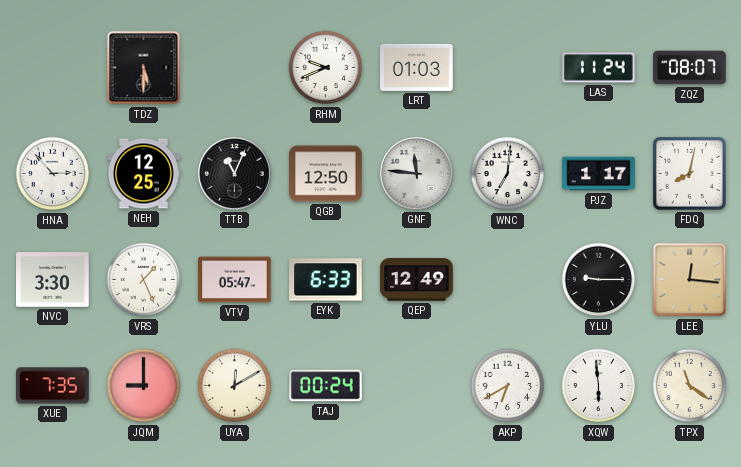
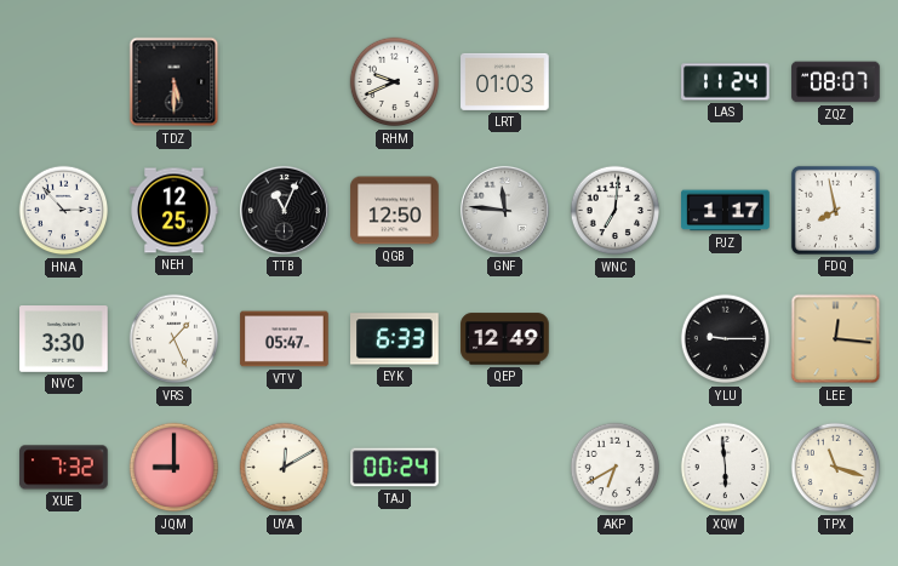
FDQ: 8:02 -> 7:58
XUE: 7:35 -> 7:32
TPX: 11:21 -> 11:18
